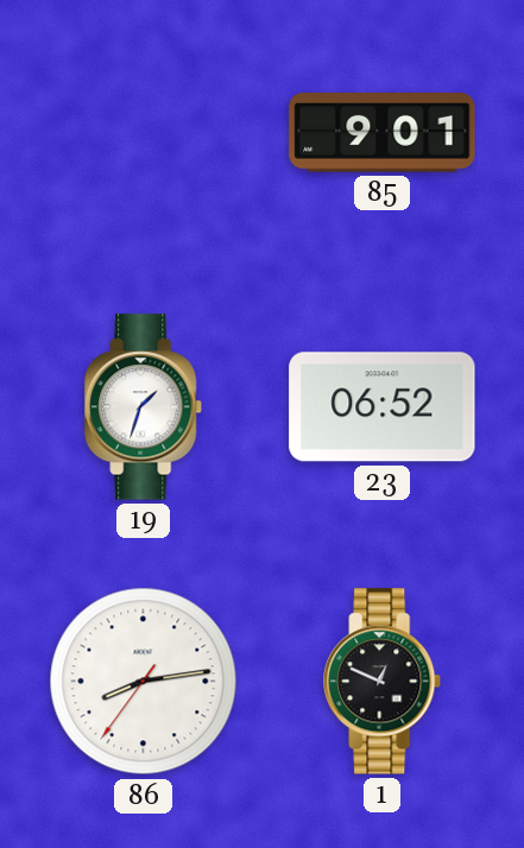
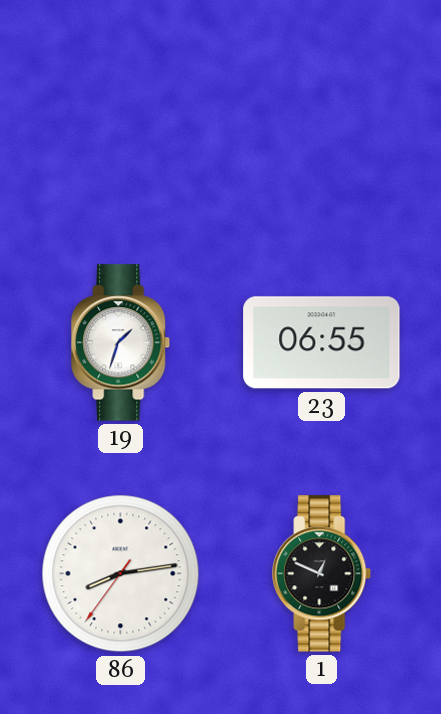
85: 9:01 -> none
23: 06:52 -> 06:55
